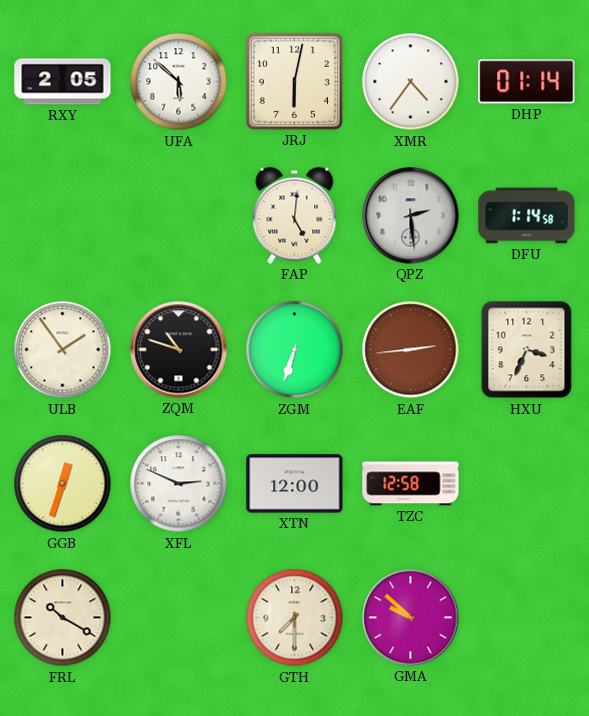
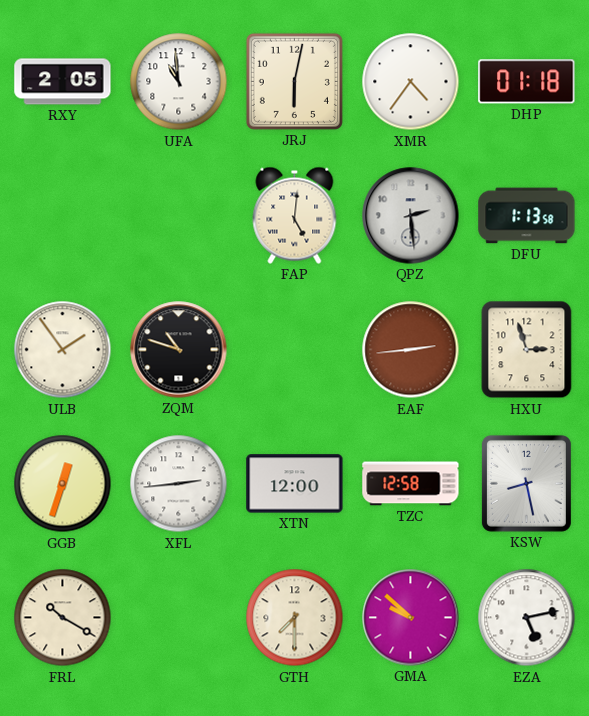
UFA: 5:52 -> 10:59
DHP: 01:14 -> 01:18
DFU: 1:14 -> 1:13
ZGM: 6:33 -> none
HXU: 3:34 -> 2:57
XFL: 2:49 -> 2:44
KSW: none -> 8:28
EZA: none -> 5:13
